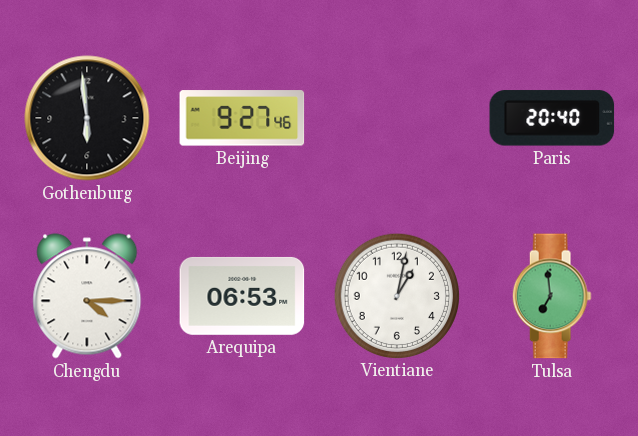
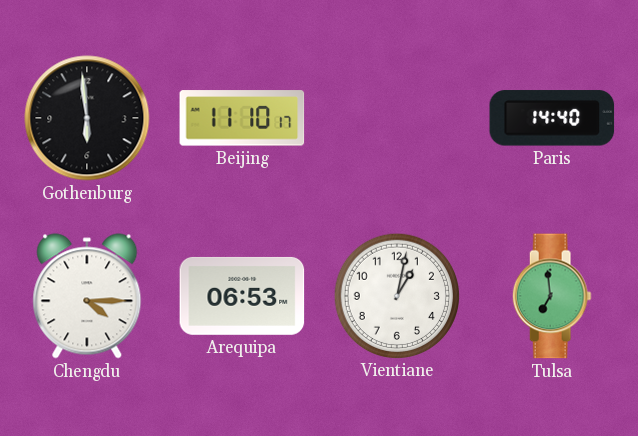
Beijing: 9:27 -> 11:10
Paris: 20:40 -> 14:40
